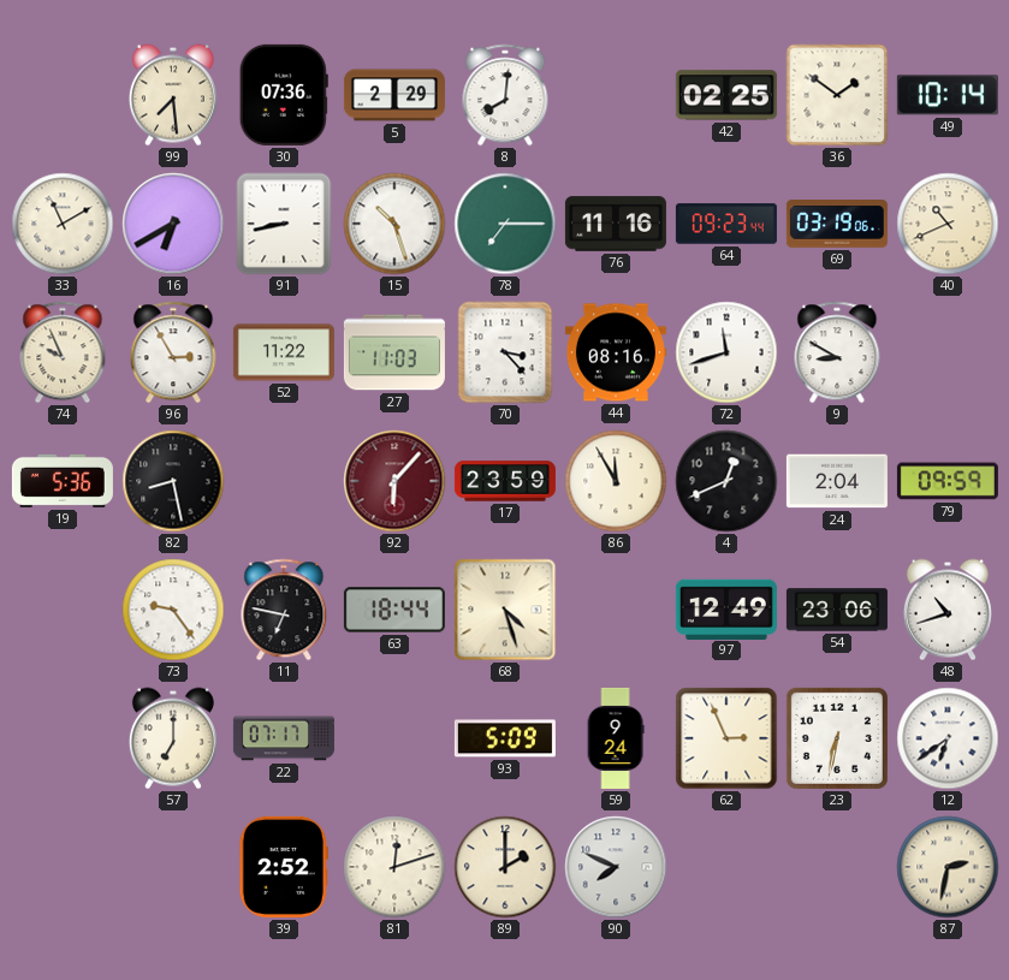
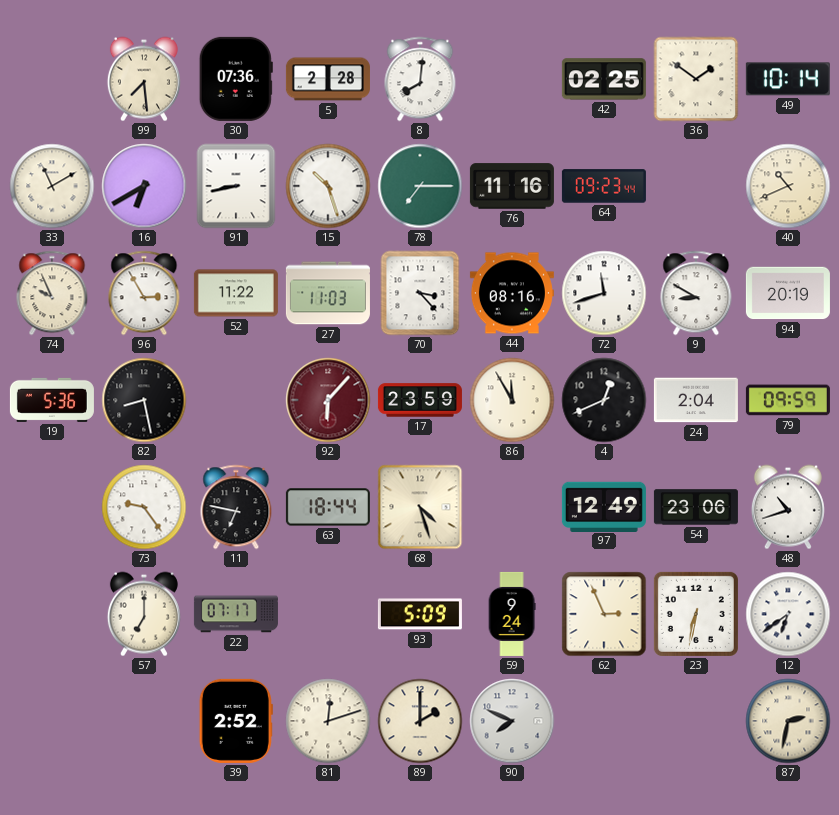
5: 2:29 -> 2:28
69: 03:19 -> none
94: none -> 20:19
